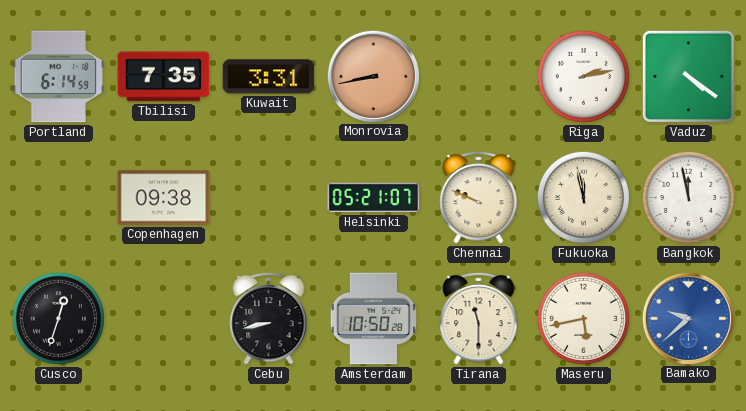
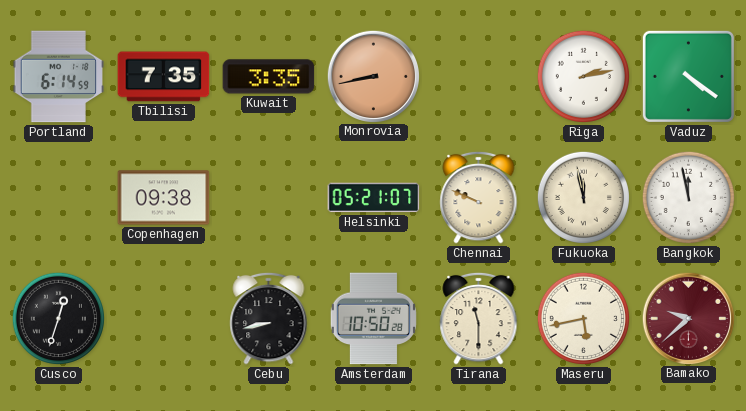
Kuwait: 3:31 -> 3:35
Bamako dial: blue -> burgundy
